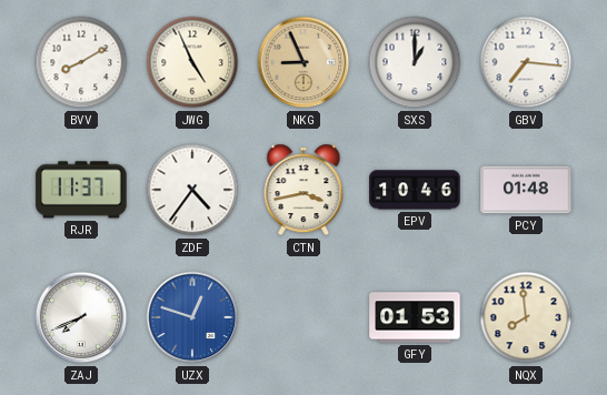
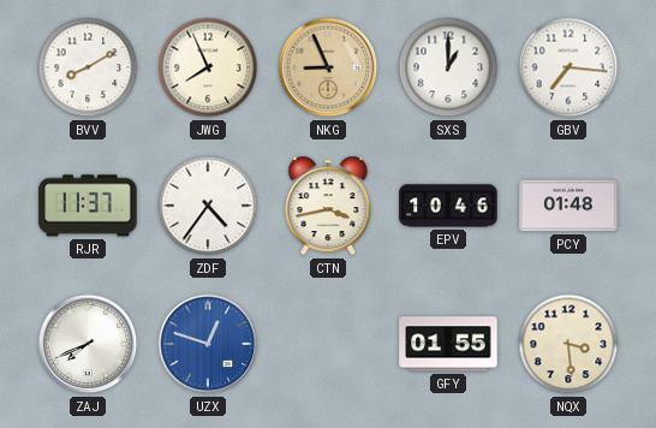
JWG: 4:56 -> 7:56
GFY: 01:53 -> 01:55
NQX: 7:59 -> 3:29
